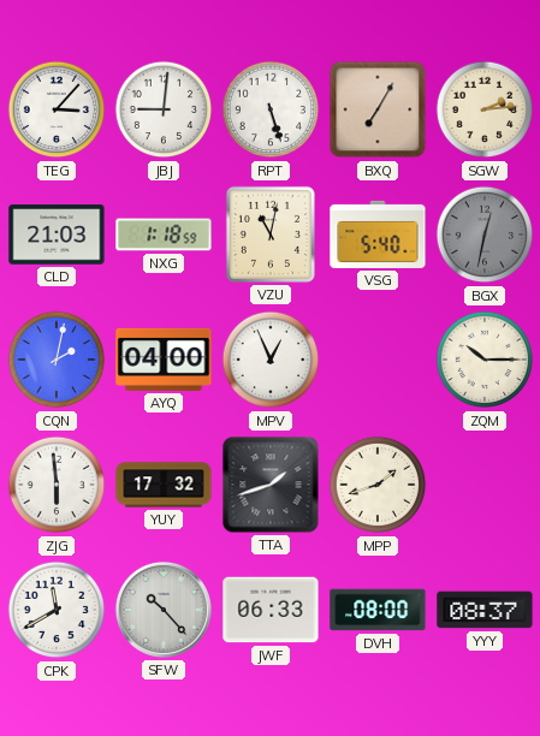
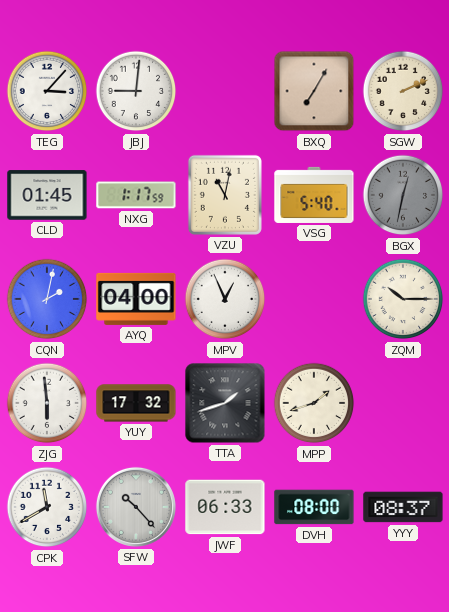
RPT: 5:27 -> none
SGW: 2:14 -> 2:11
CLD: 21:03 -> 01:45
NXG: 1:18 -> 1:17
